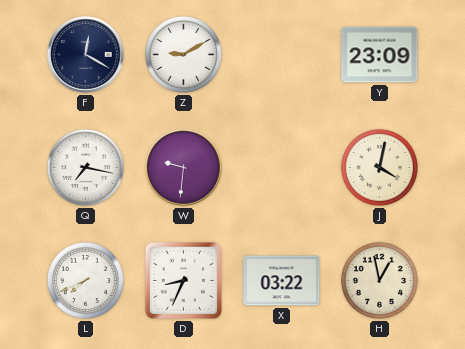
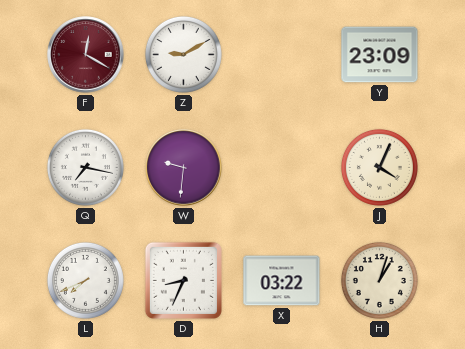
F dial: navy -> burgundy
J: 4:02 -> 4:04
H: 12:58 -> 1:03
